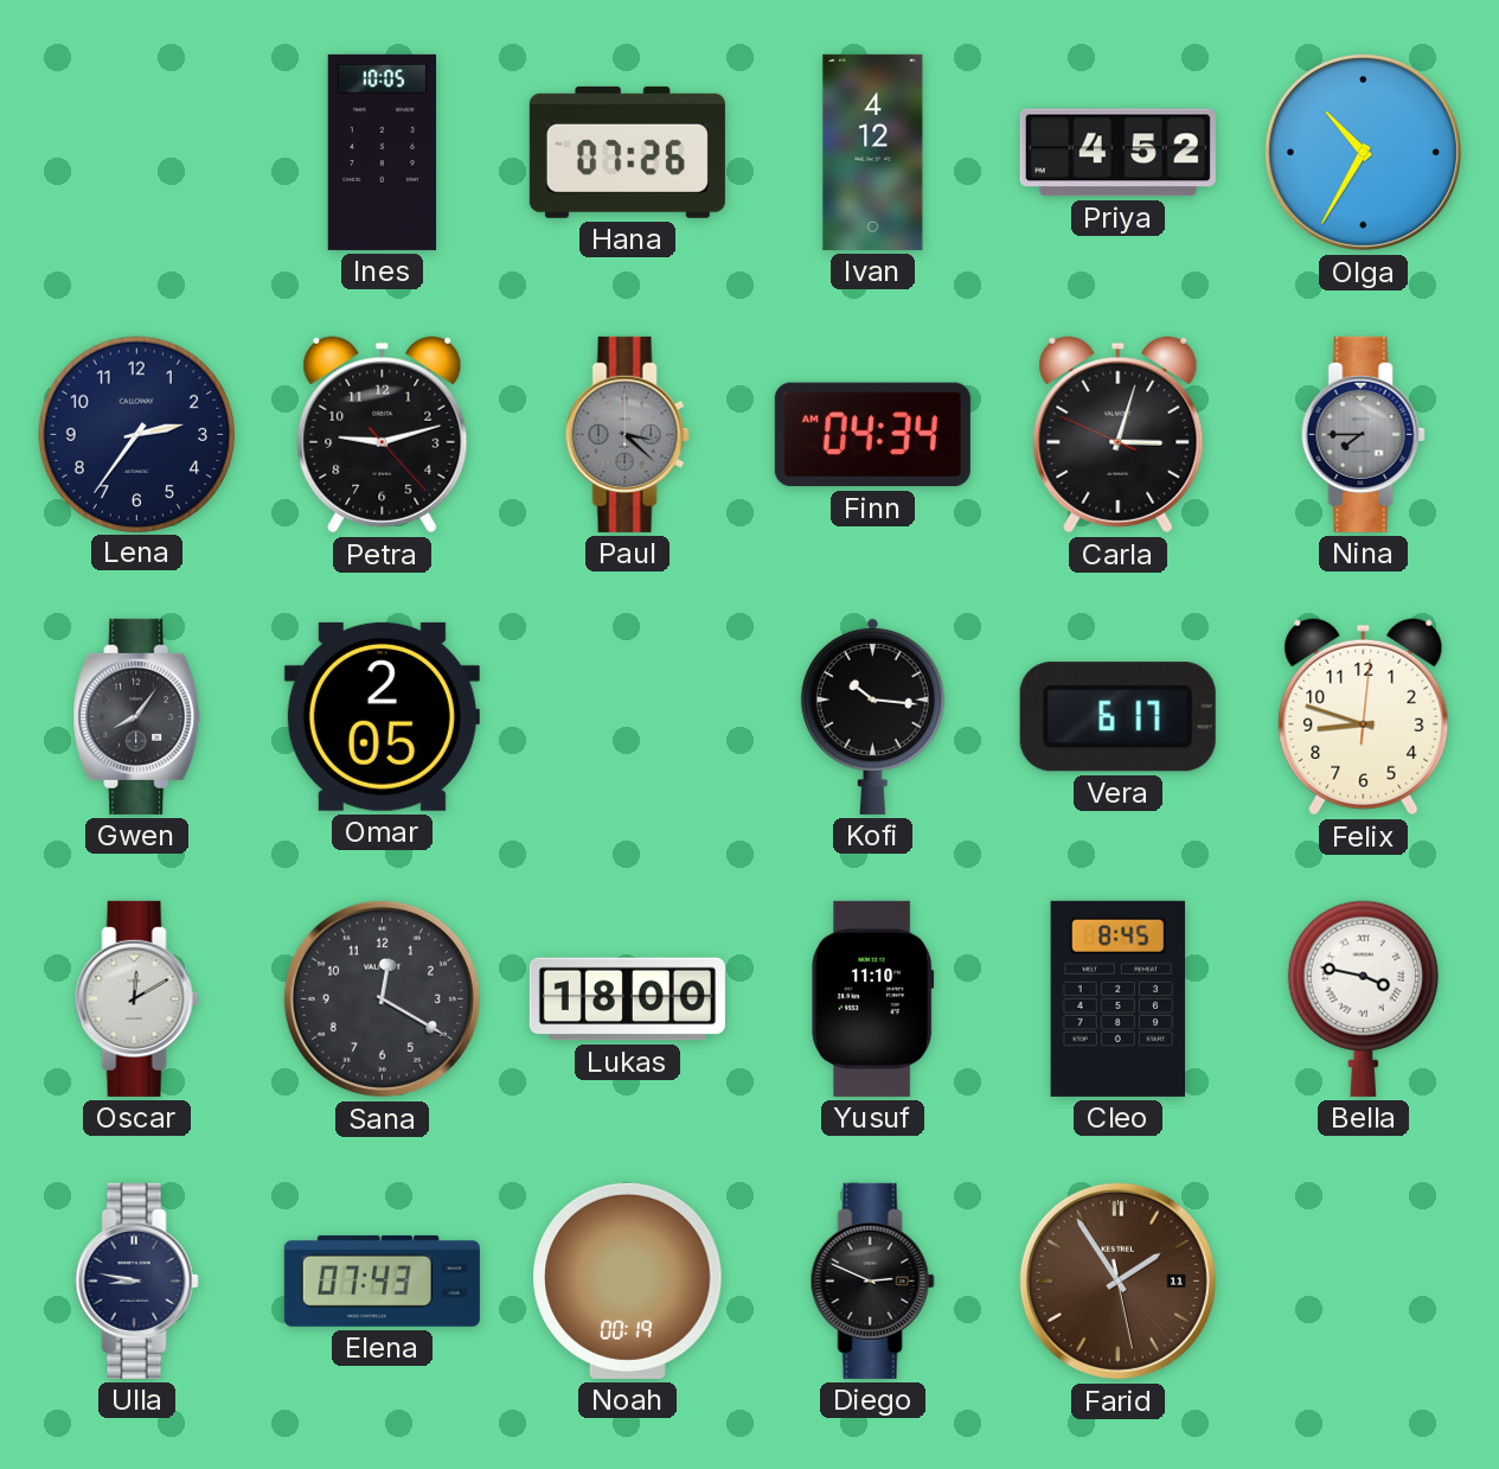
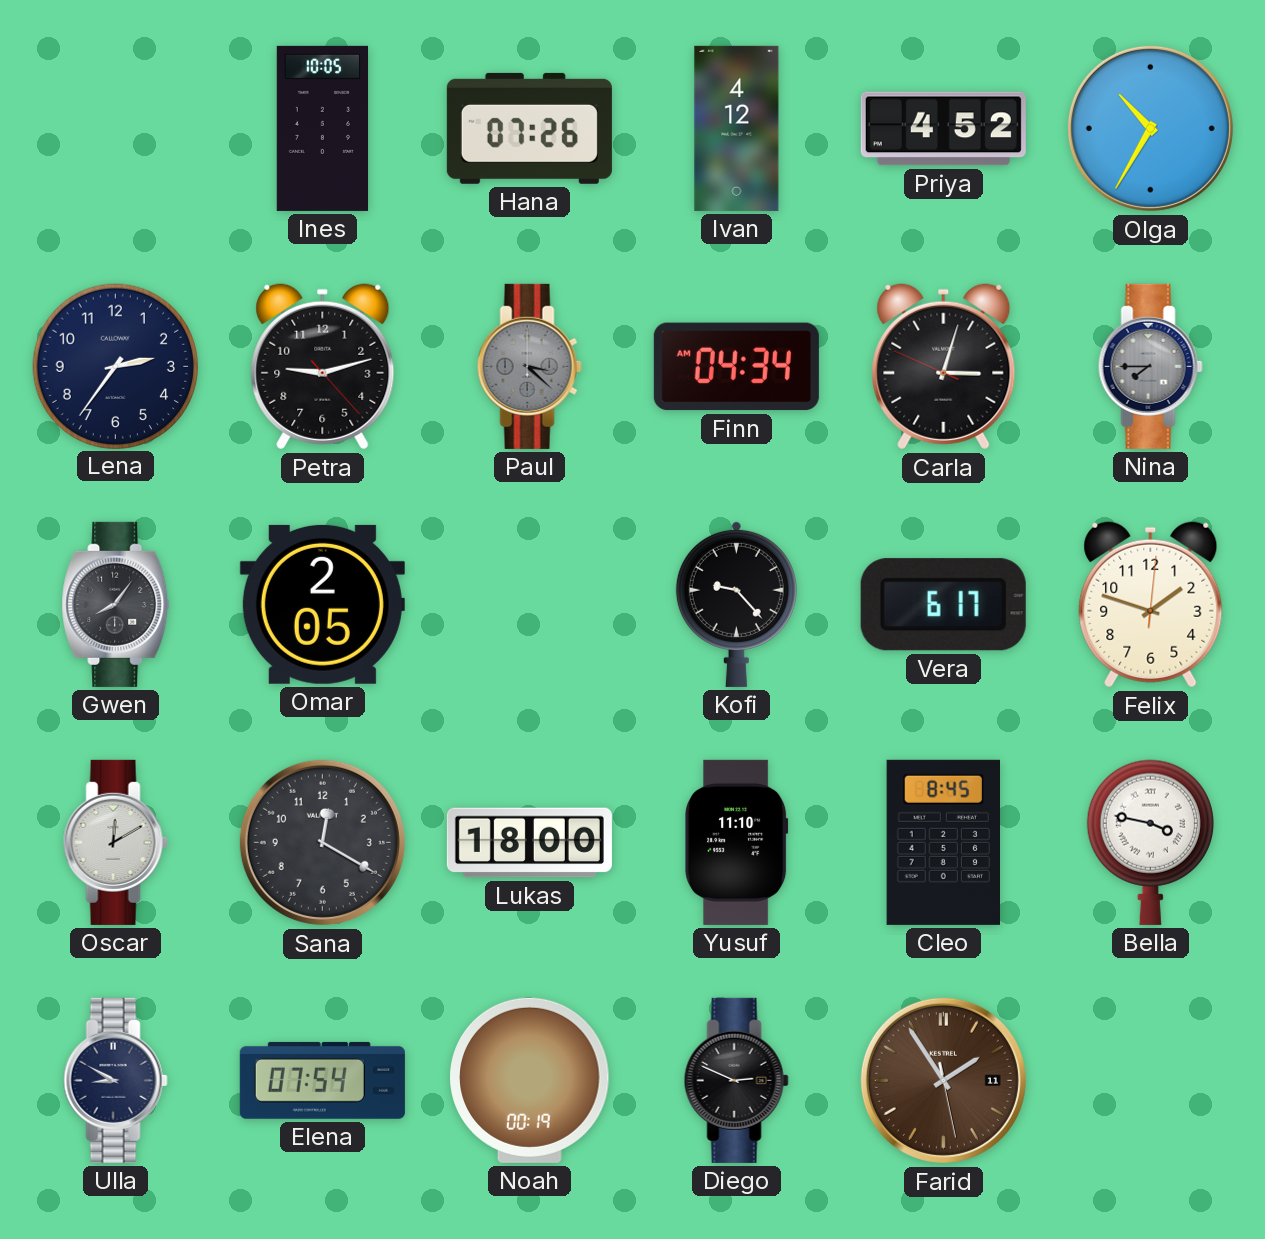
Kofi: 10:16 -> 9:23
Felix: 8:48 -> 1:48
Ulla: 8:47 -> 8:50
Elena: 07:43 -> 07:54
